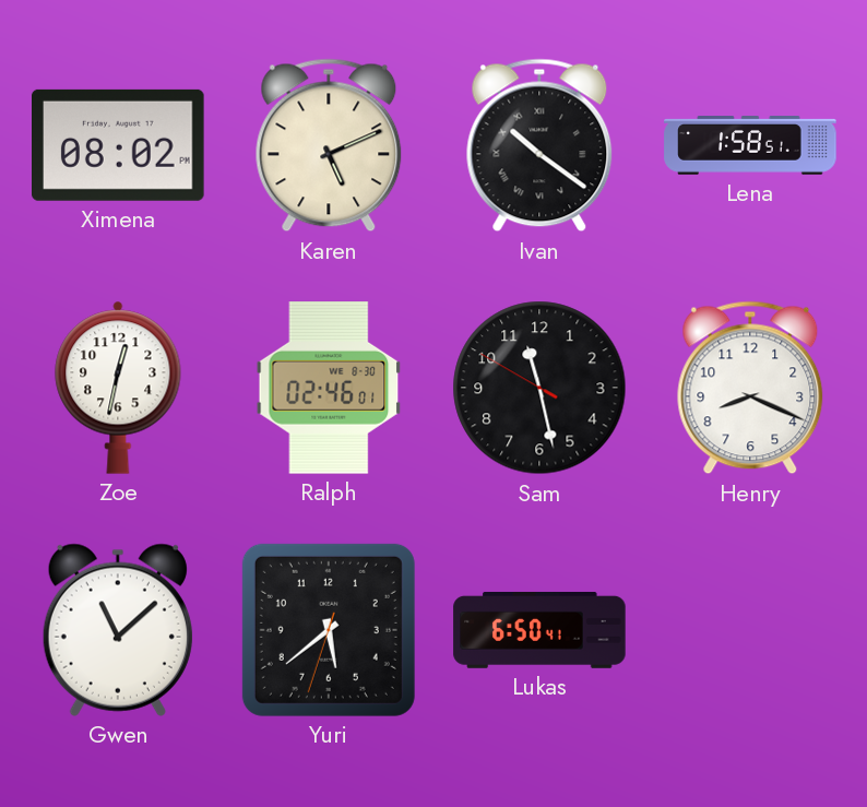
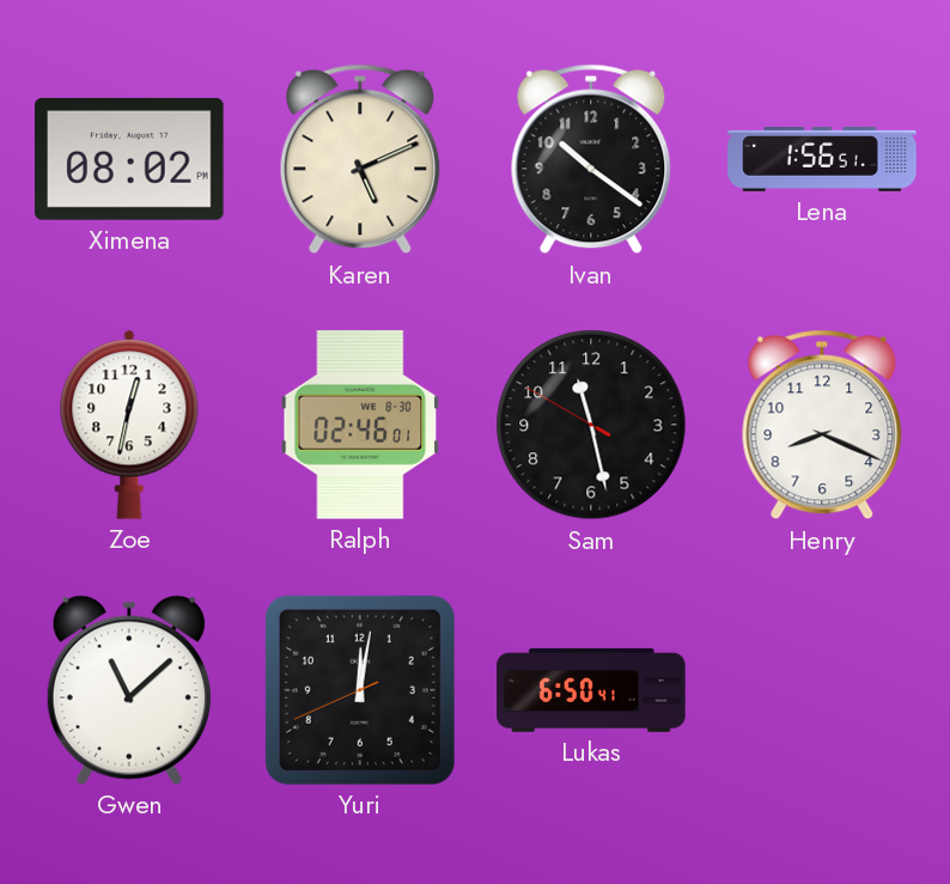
Ivan numerals: Roman -> Arabic
Lena: 1:58 -> 1:56
Yuri: 5:38 -> 12:01
